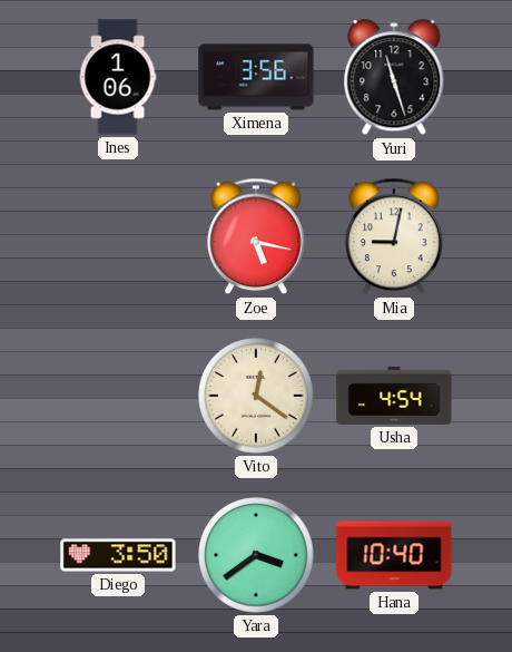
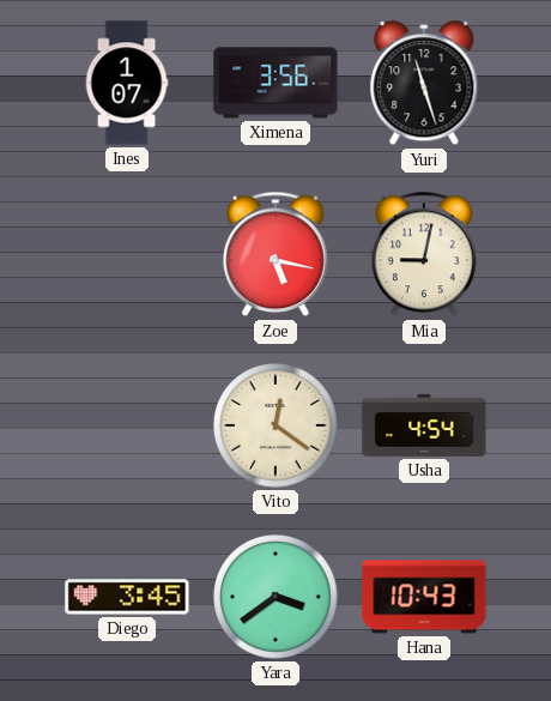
Ines: 1:06 -> 1:07
Diego: 3:50 -> 3:45
Hana: 10:40 -> 10:43
